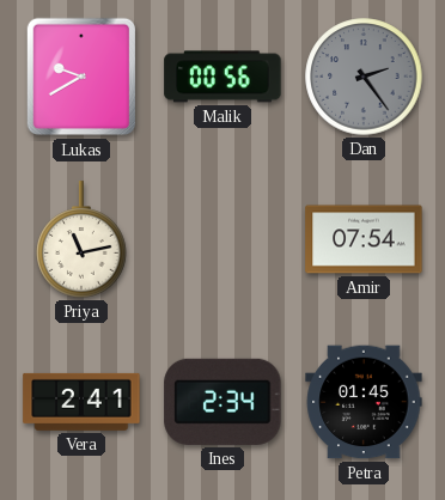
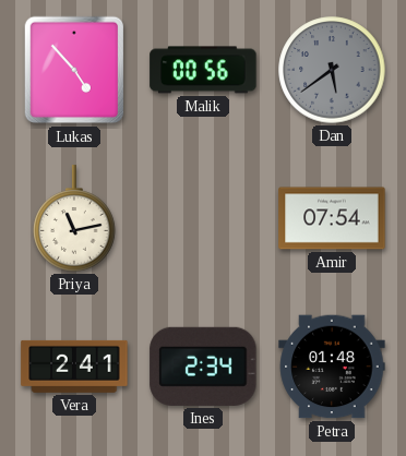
Lukas: 9:40 -> 4:53
Dan: 2:24 -> 5:39
Petra: 01:45 -> 01:48
